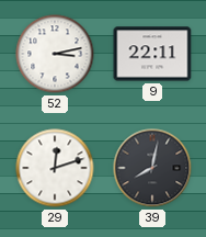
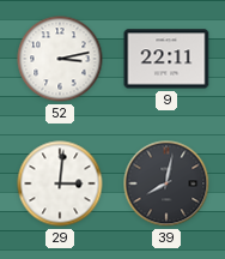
29: 12:12 -> 3:01
